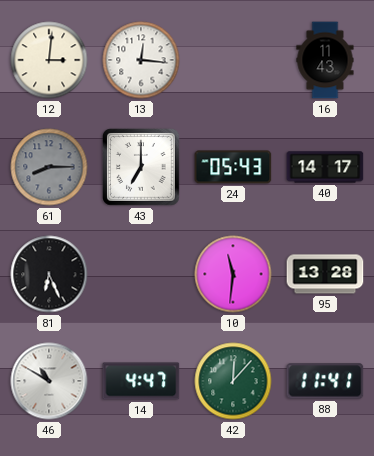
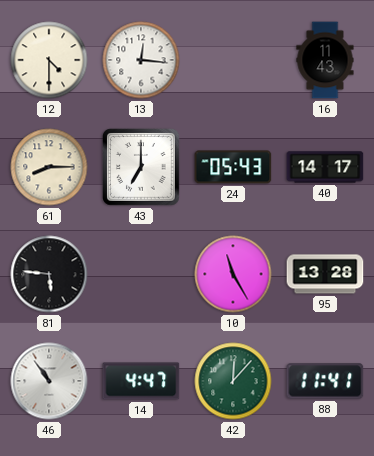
12: 3:01 -> 4:30
61 dial: grey -> cream
81: 6:26 -> 5:46
10: 11:31 -> 11:25
46: 10:50 -> 10:54
